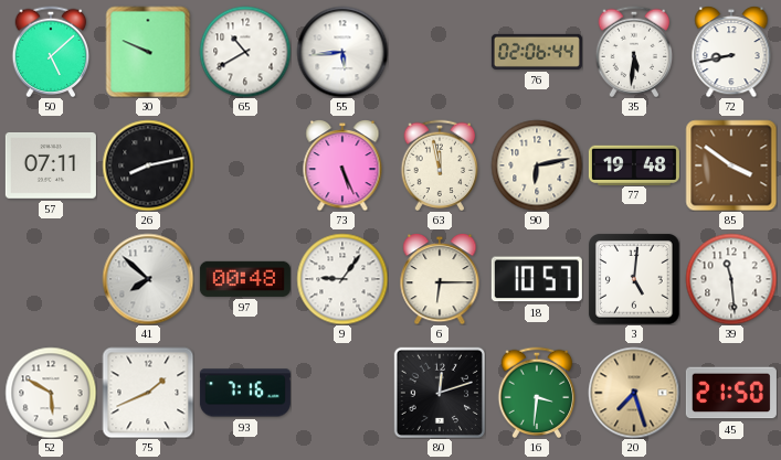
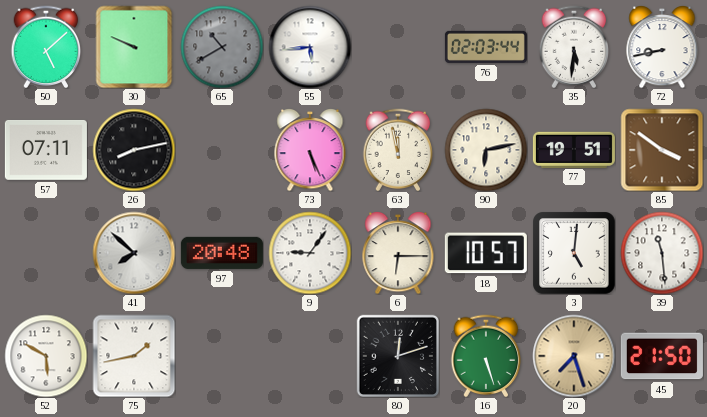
65 dial: white -> grey
76: 02:06 -> 02:03
77: 19:48 -> 19:51
97: 00:48 -> 20:48
75: 1:41 -> 1:43
93: 7:16 -> none
16: 3:31 -> 5:27
